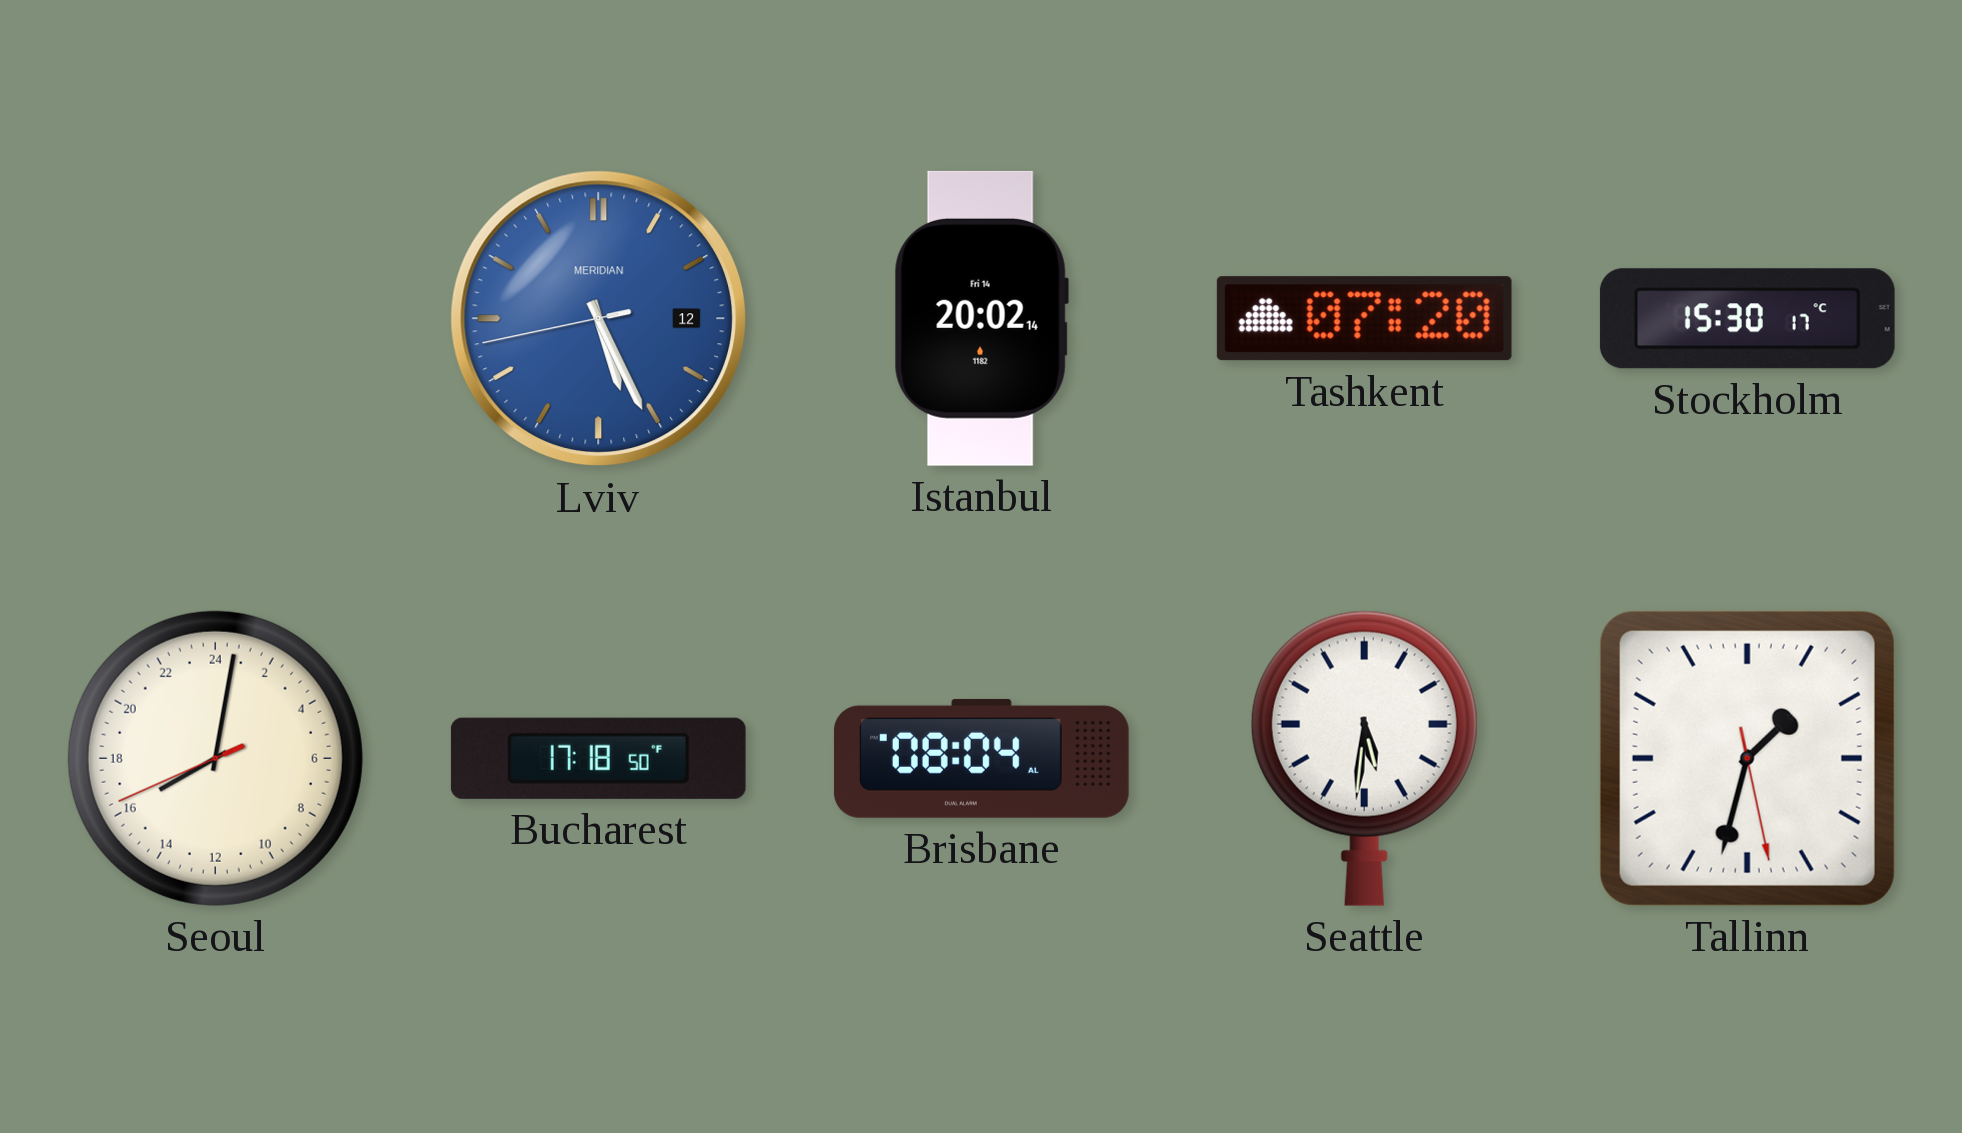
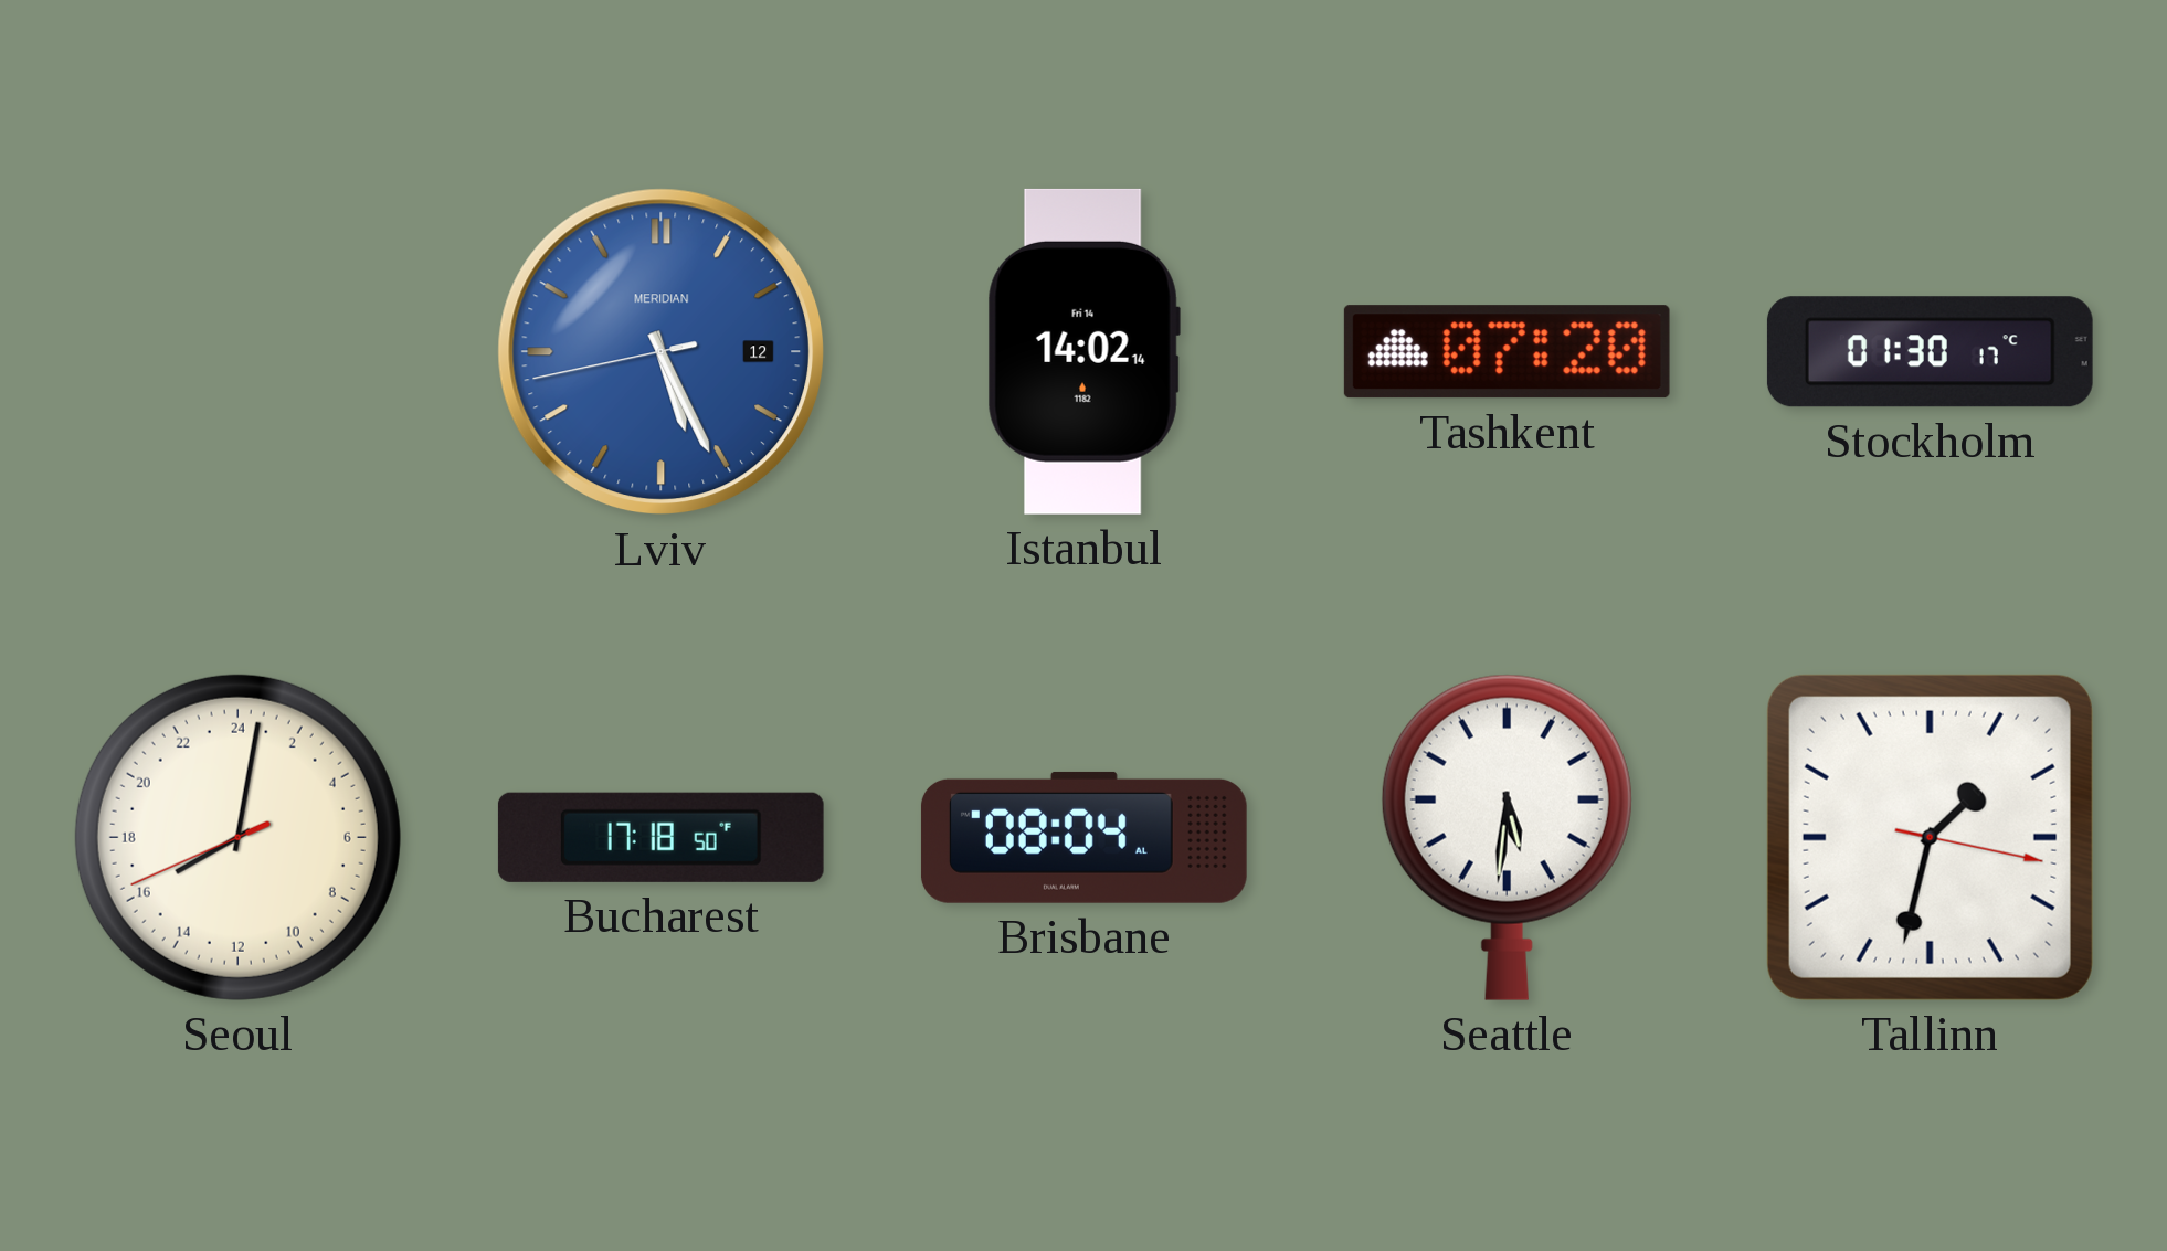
Istanbul: 20:02 -> 14:02
Stockholm: 15:30 -> 01:30
Tallinn: 1:32:28 -> 1:32:17
